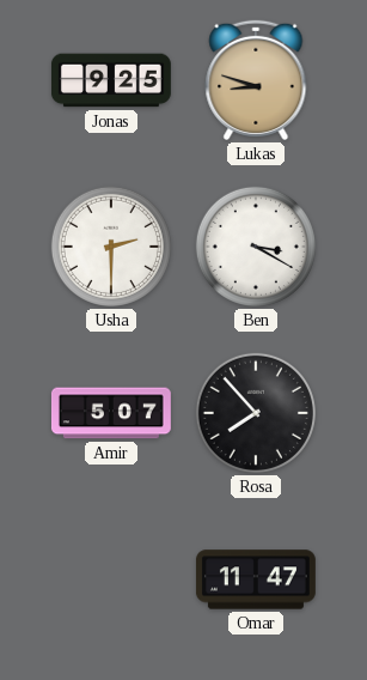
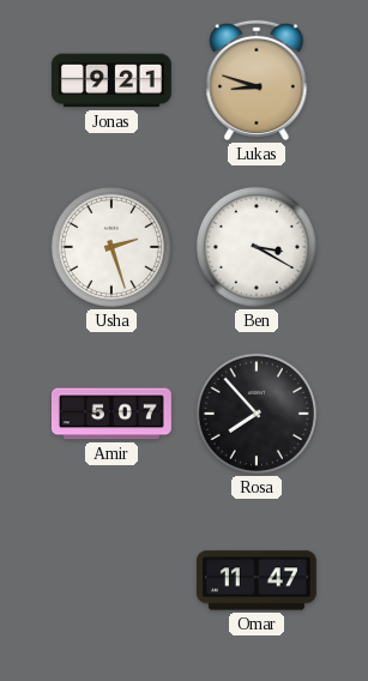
Jonas: 9:25 -> 9:21
Usha: 2:30 -> 2:27
